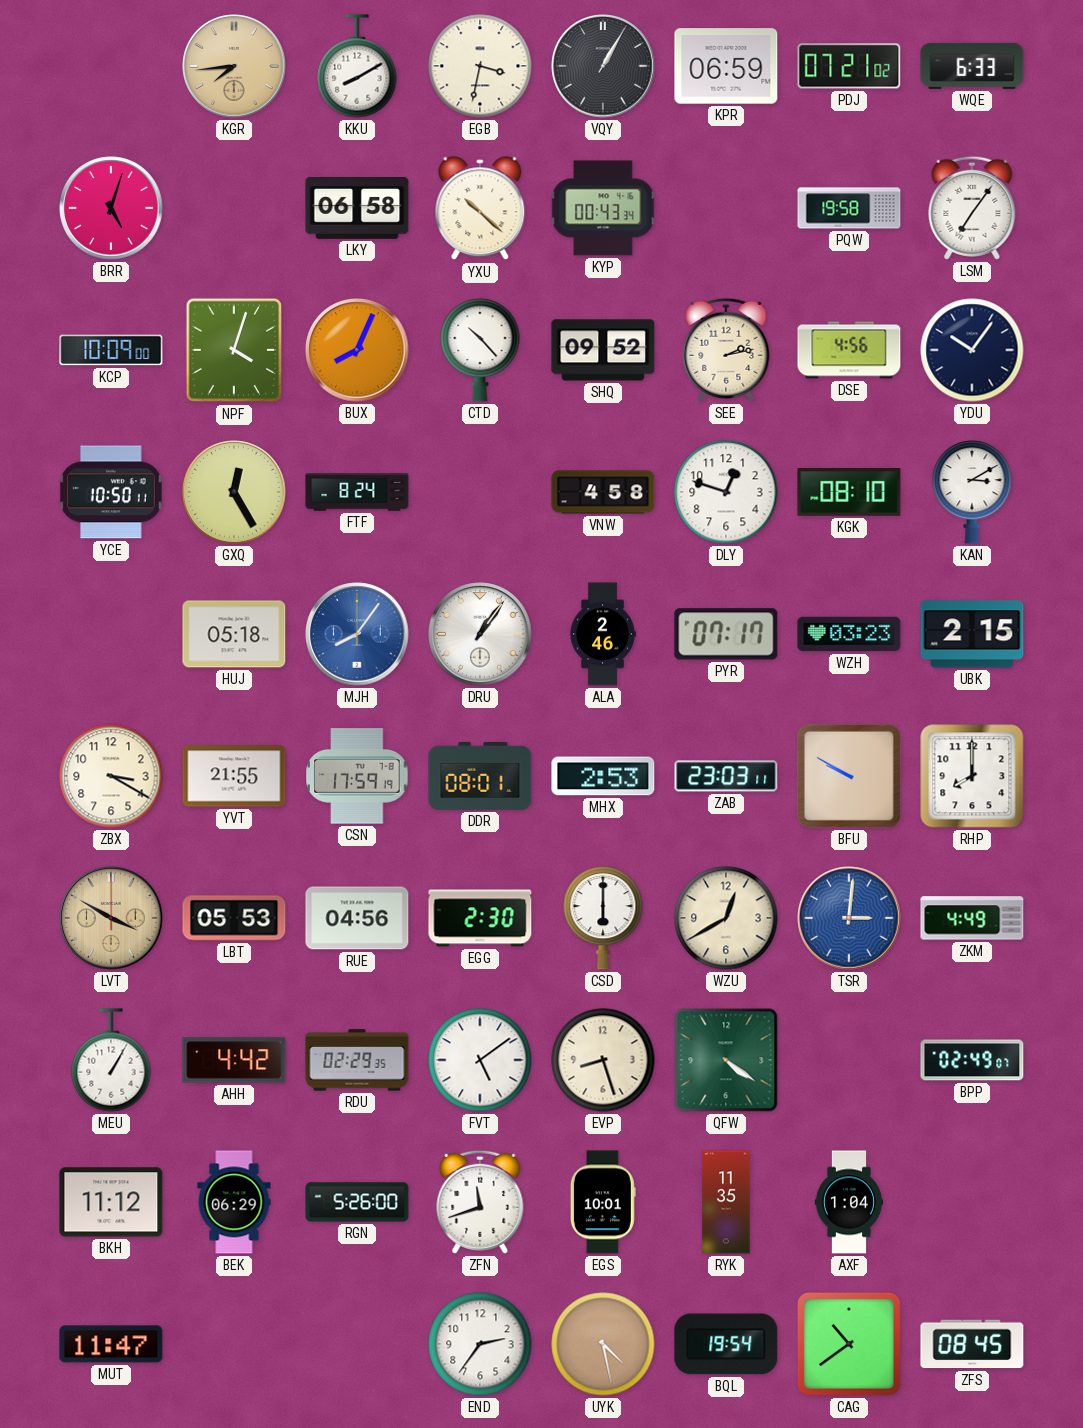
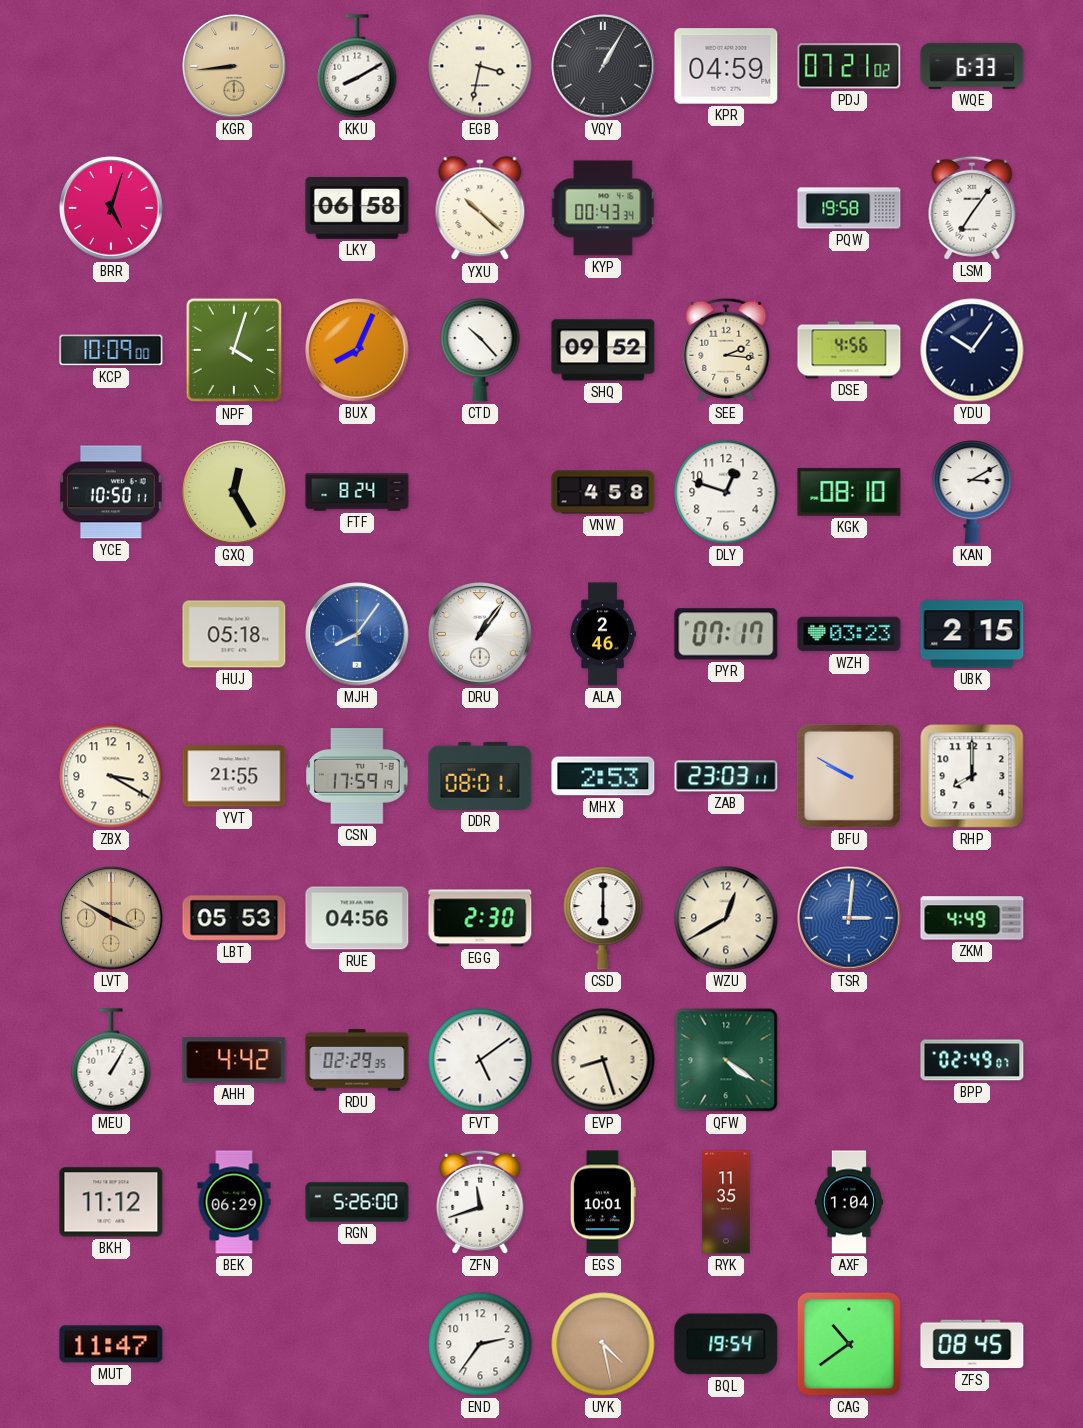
KGR: 7:44 -> 8:44
KPR: 06:59 -> 04:59
SEE: 2:13 -> 2:16
